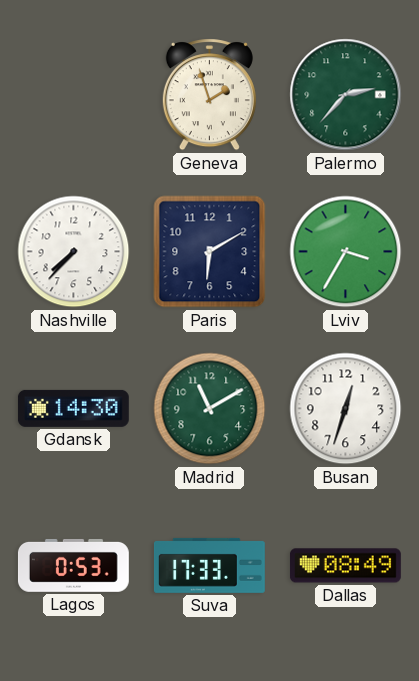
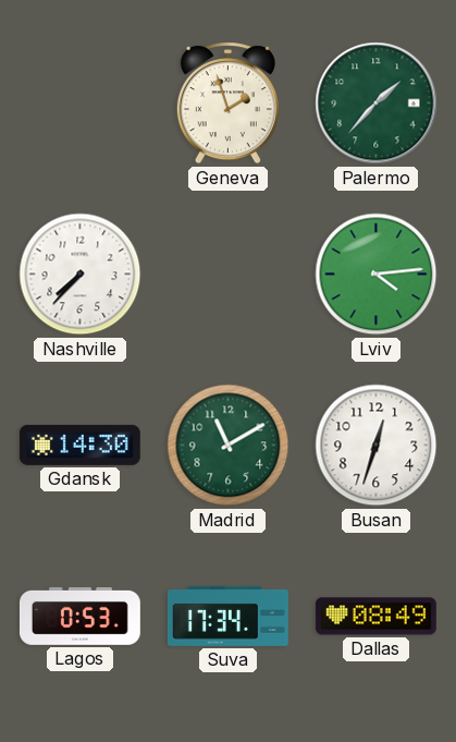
Palermo: 2:37 -> 1:37
Paris: 6:10 -> none
Lviv: 3:35 -> 4:14
Suva: 17:33 -> 17:34
